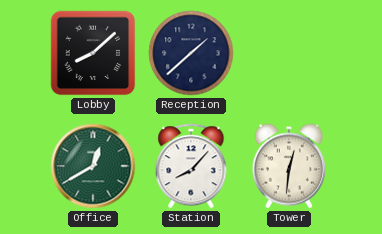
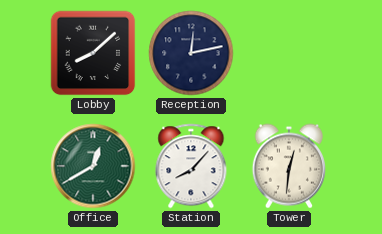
Reception: 1:38 -> 12:13
